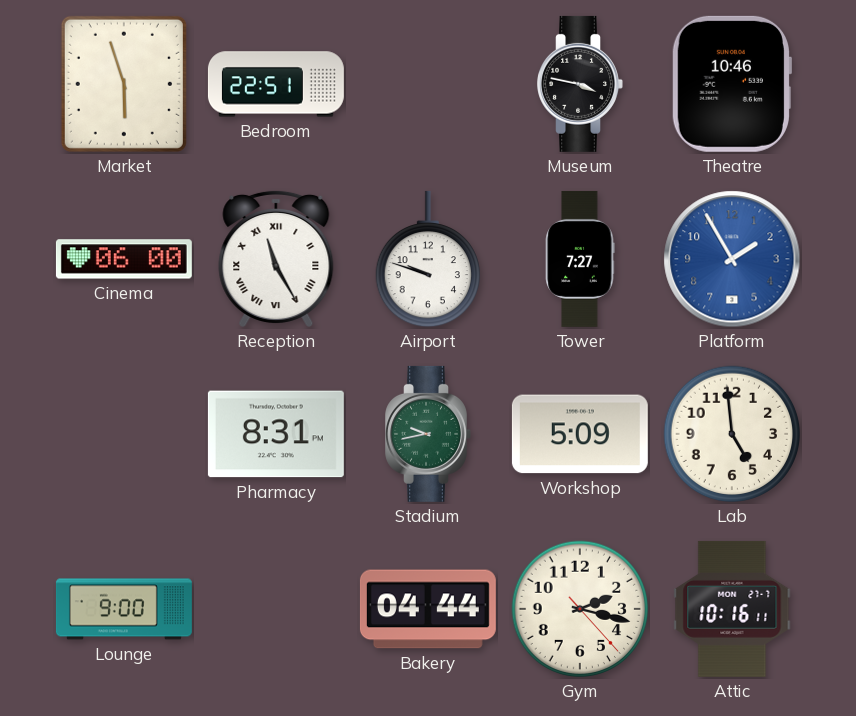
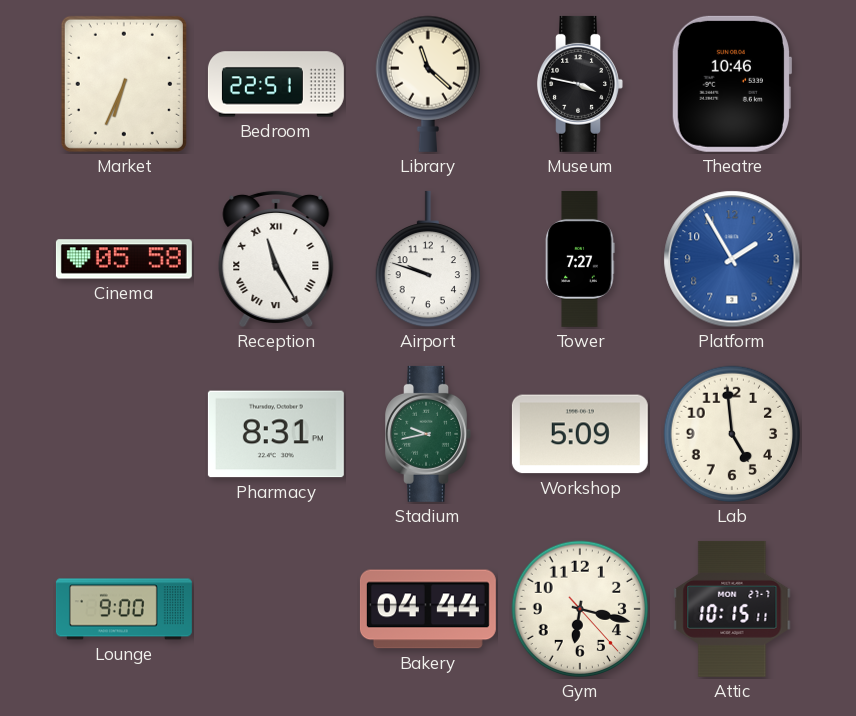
Market: 5:57 -> 6:34
Library: none -> 11:22
Cinema: 06:00 -> 05:58
Gym: 2:17 -> 6:17
Attic: 10:16 -> 10:15
